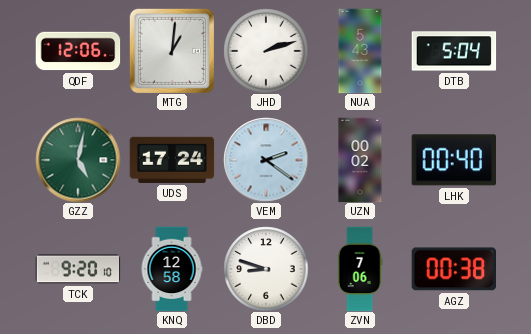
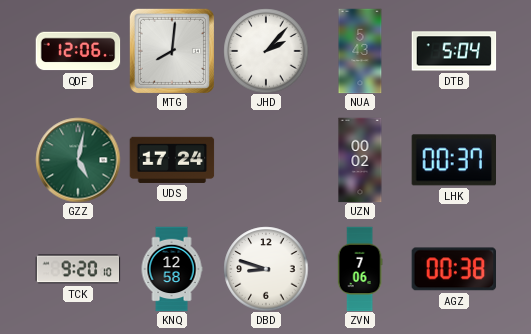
MTG: 1:01 -> 8:01
JHD: 2:12 -> 2:07
VEM: 2:21 -> none
LHK: 00:40 -> 00:37
